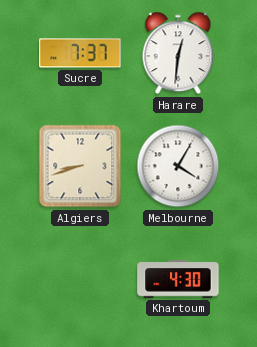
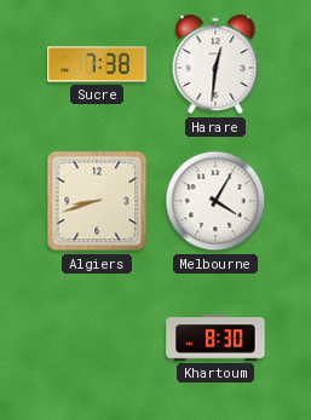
Sucre: 7:37 -> 7:38
Khartoum: 4:30 -> 8:30
